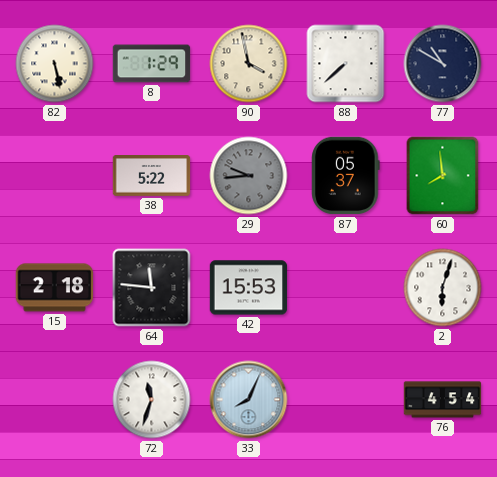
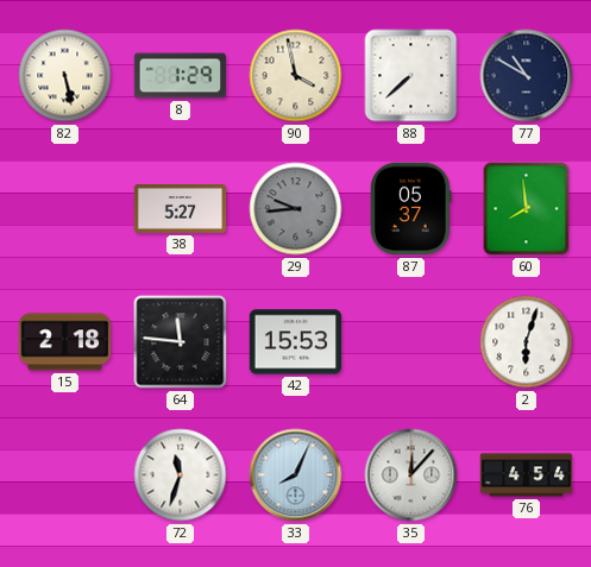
38: 5:22 -> 5:27
35: none -> 12:07
